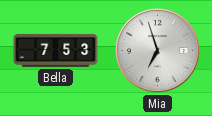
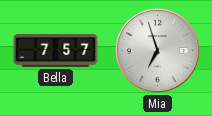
Bella: 7:53 -> 7:57
